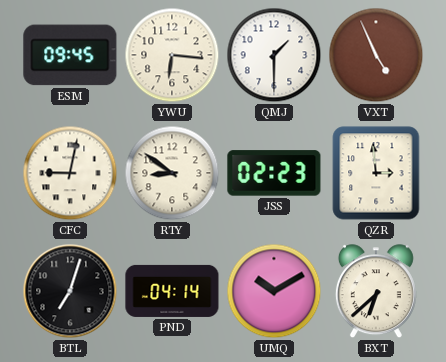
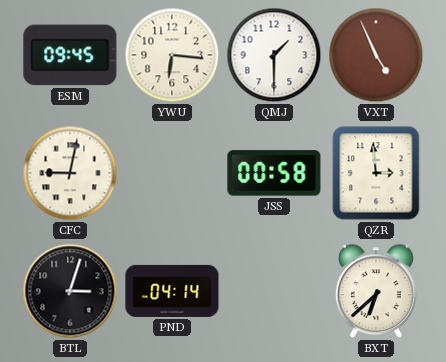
RTY: 8:51 -> none
JSS: 02:23 -> 00:58
BTL: 7:03 -> 3:03
UMQ: 10:10 -> none
